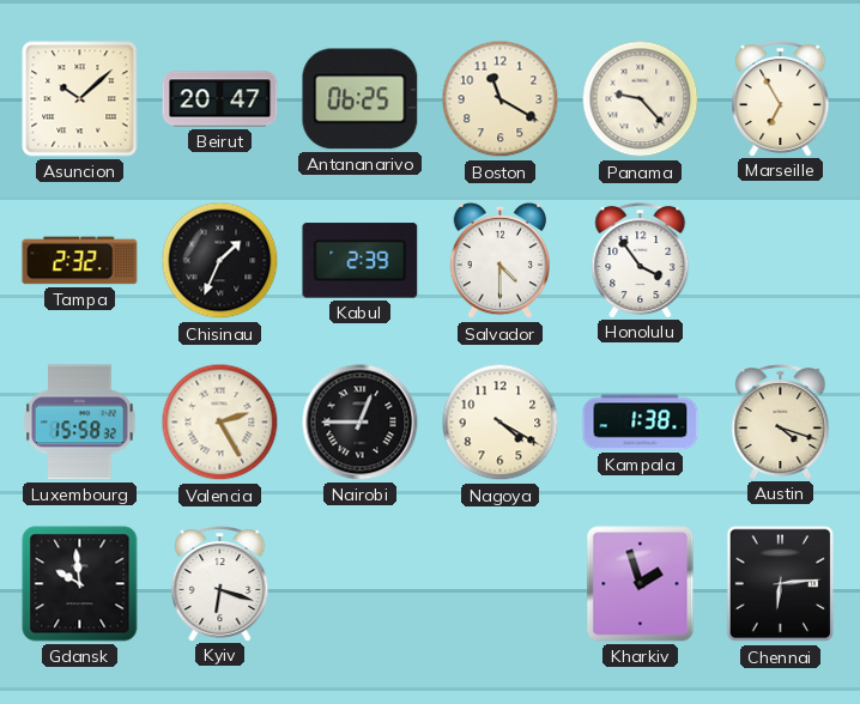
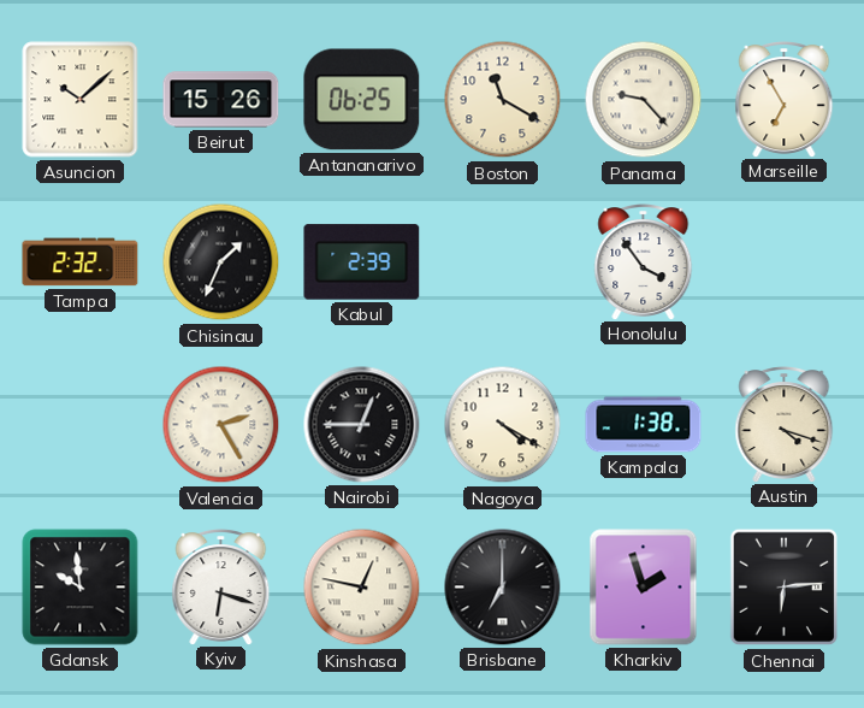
Beirut: 20:47 -> 15:26
Salvador: 4:30 -> none
Luxembourg: 15:58 -> none
Kinshasa: none -> 12:47
Brisbane: none -> 7:00
